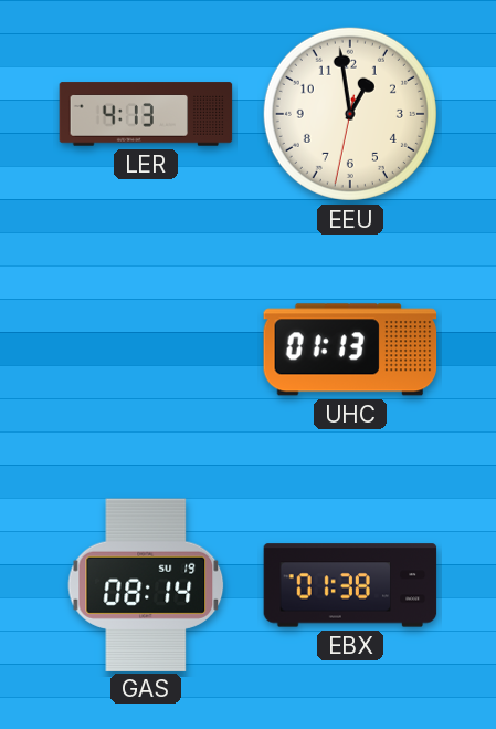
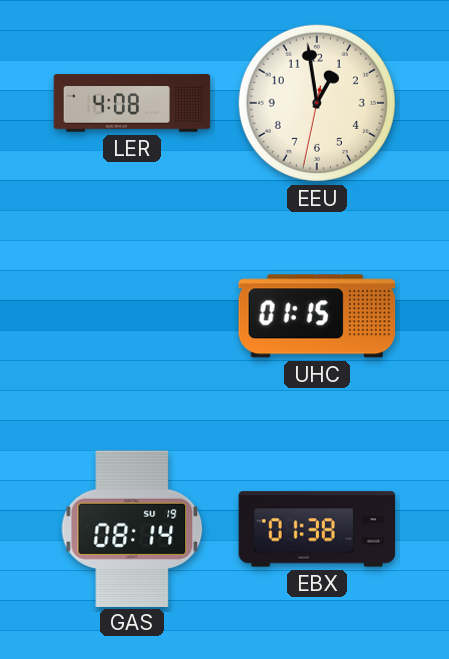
LER: 4:13 -> 4:08
UHC: 01:13 -> 01:15
